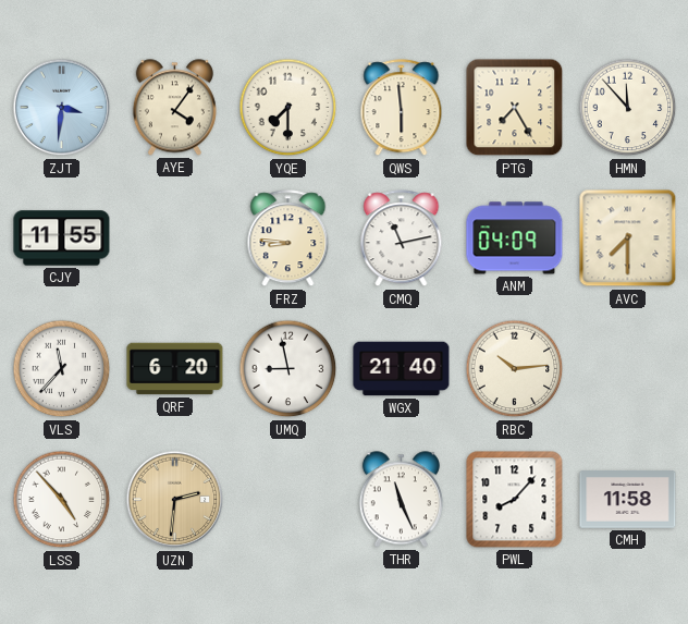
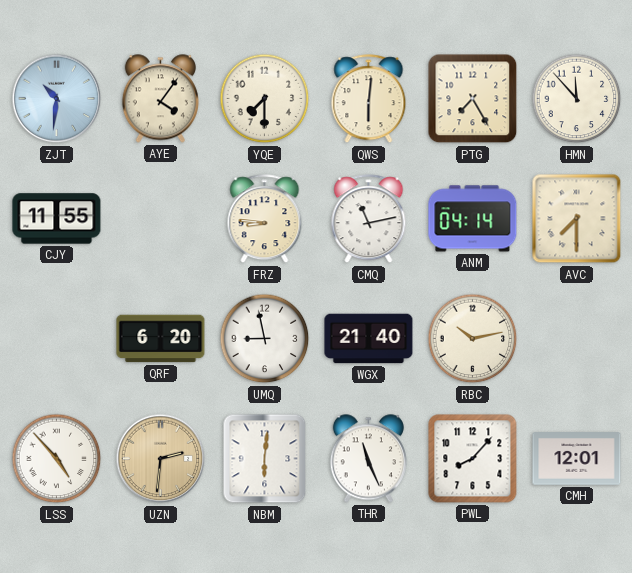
ZJT: 3:31 -> 10:31
QWS: 5:59 -> 6:01
ANM: 04:09 -> 04:14
VLS: 11:37 -> none
RBC: 10:14 -> 10:13
NBM: none -> 6:01
CMH: 11:58 -> 12:01
